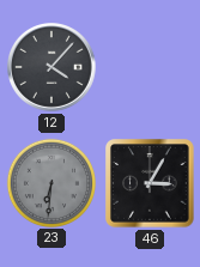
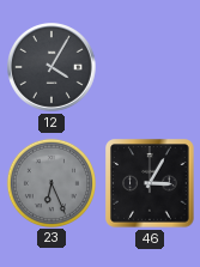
12: 4:07 -> 4:05
23: 6:31 -> 6:26
